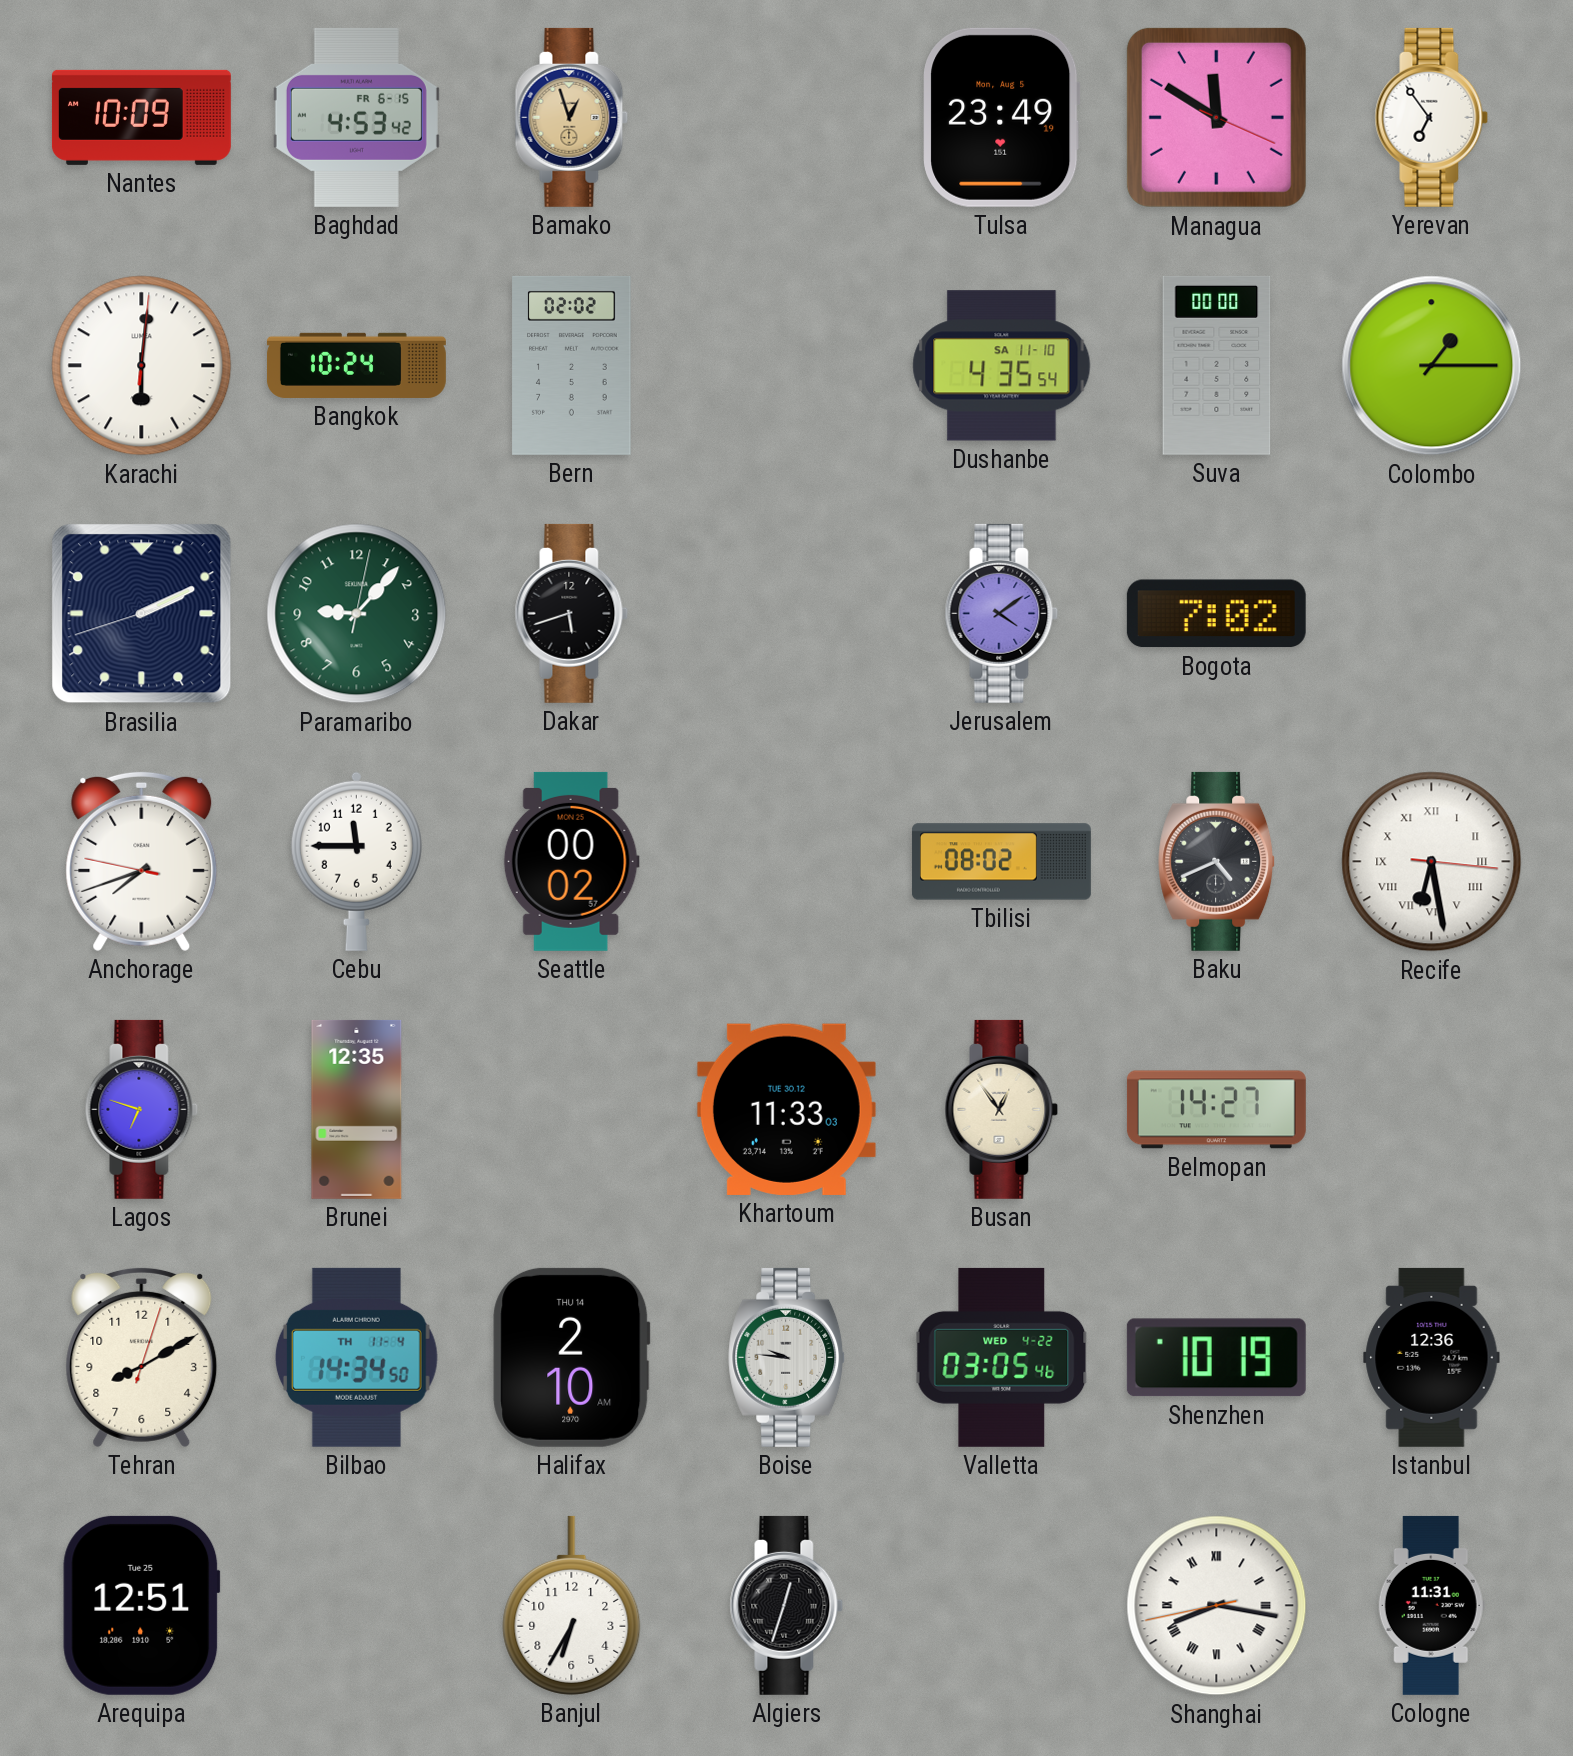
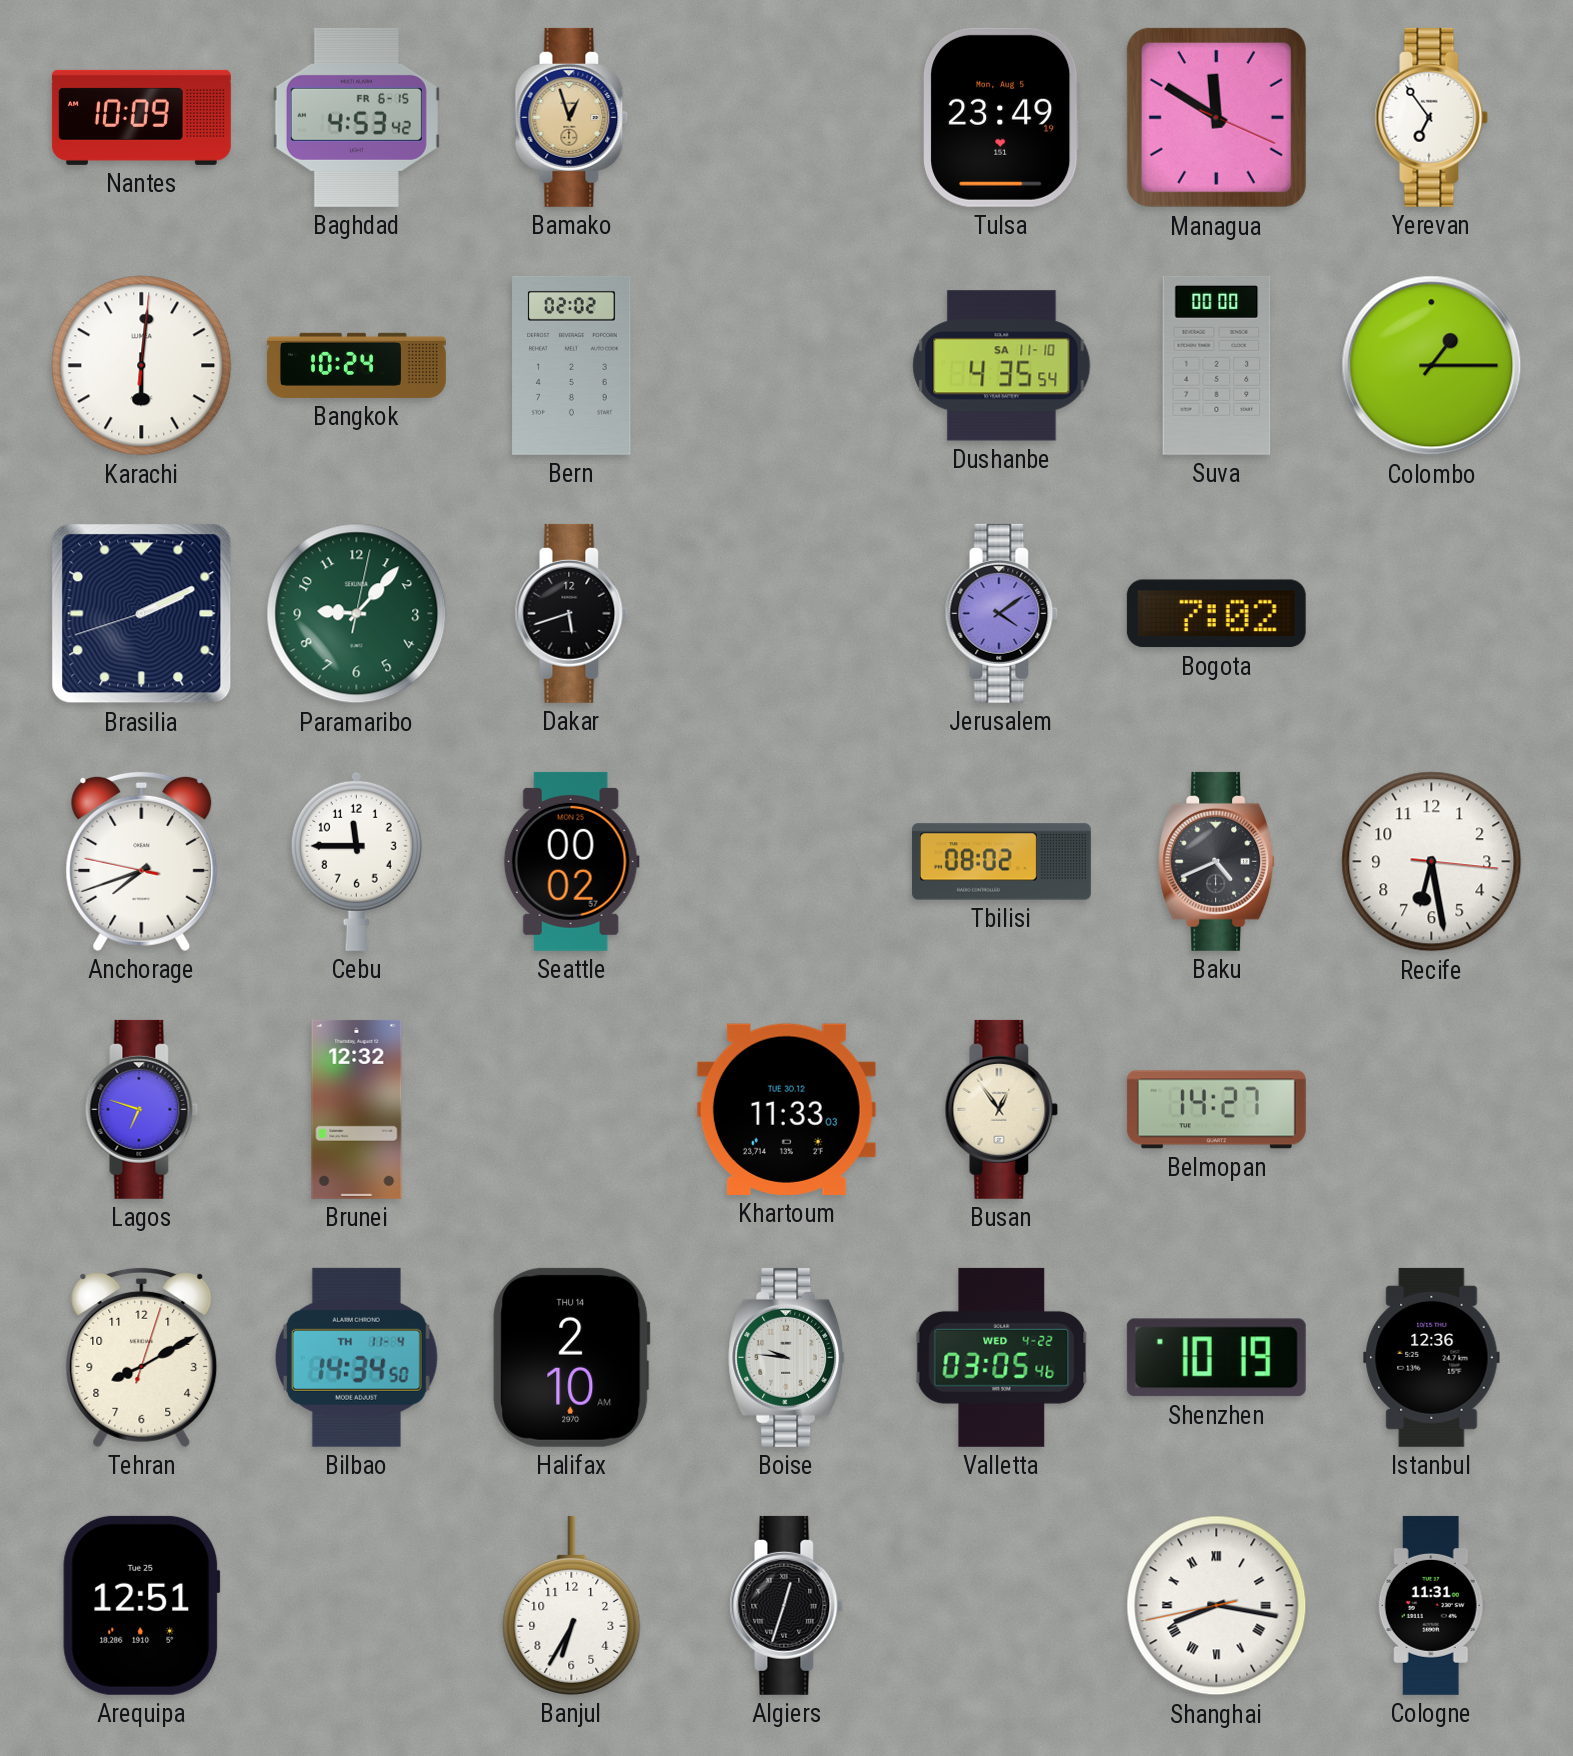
Recife numerals: Roman -> Arabic
Brunei: 12:35 -> 12:32
